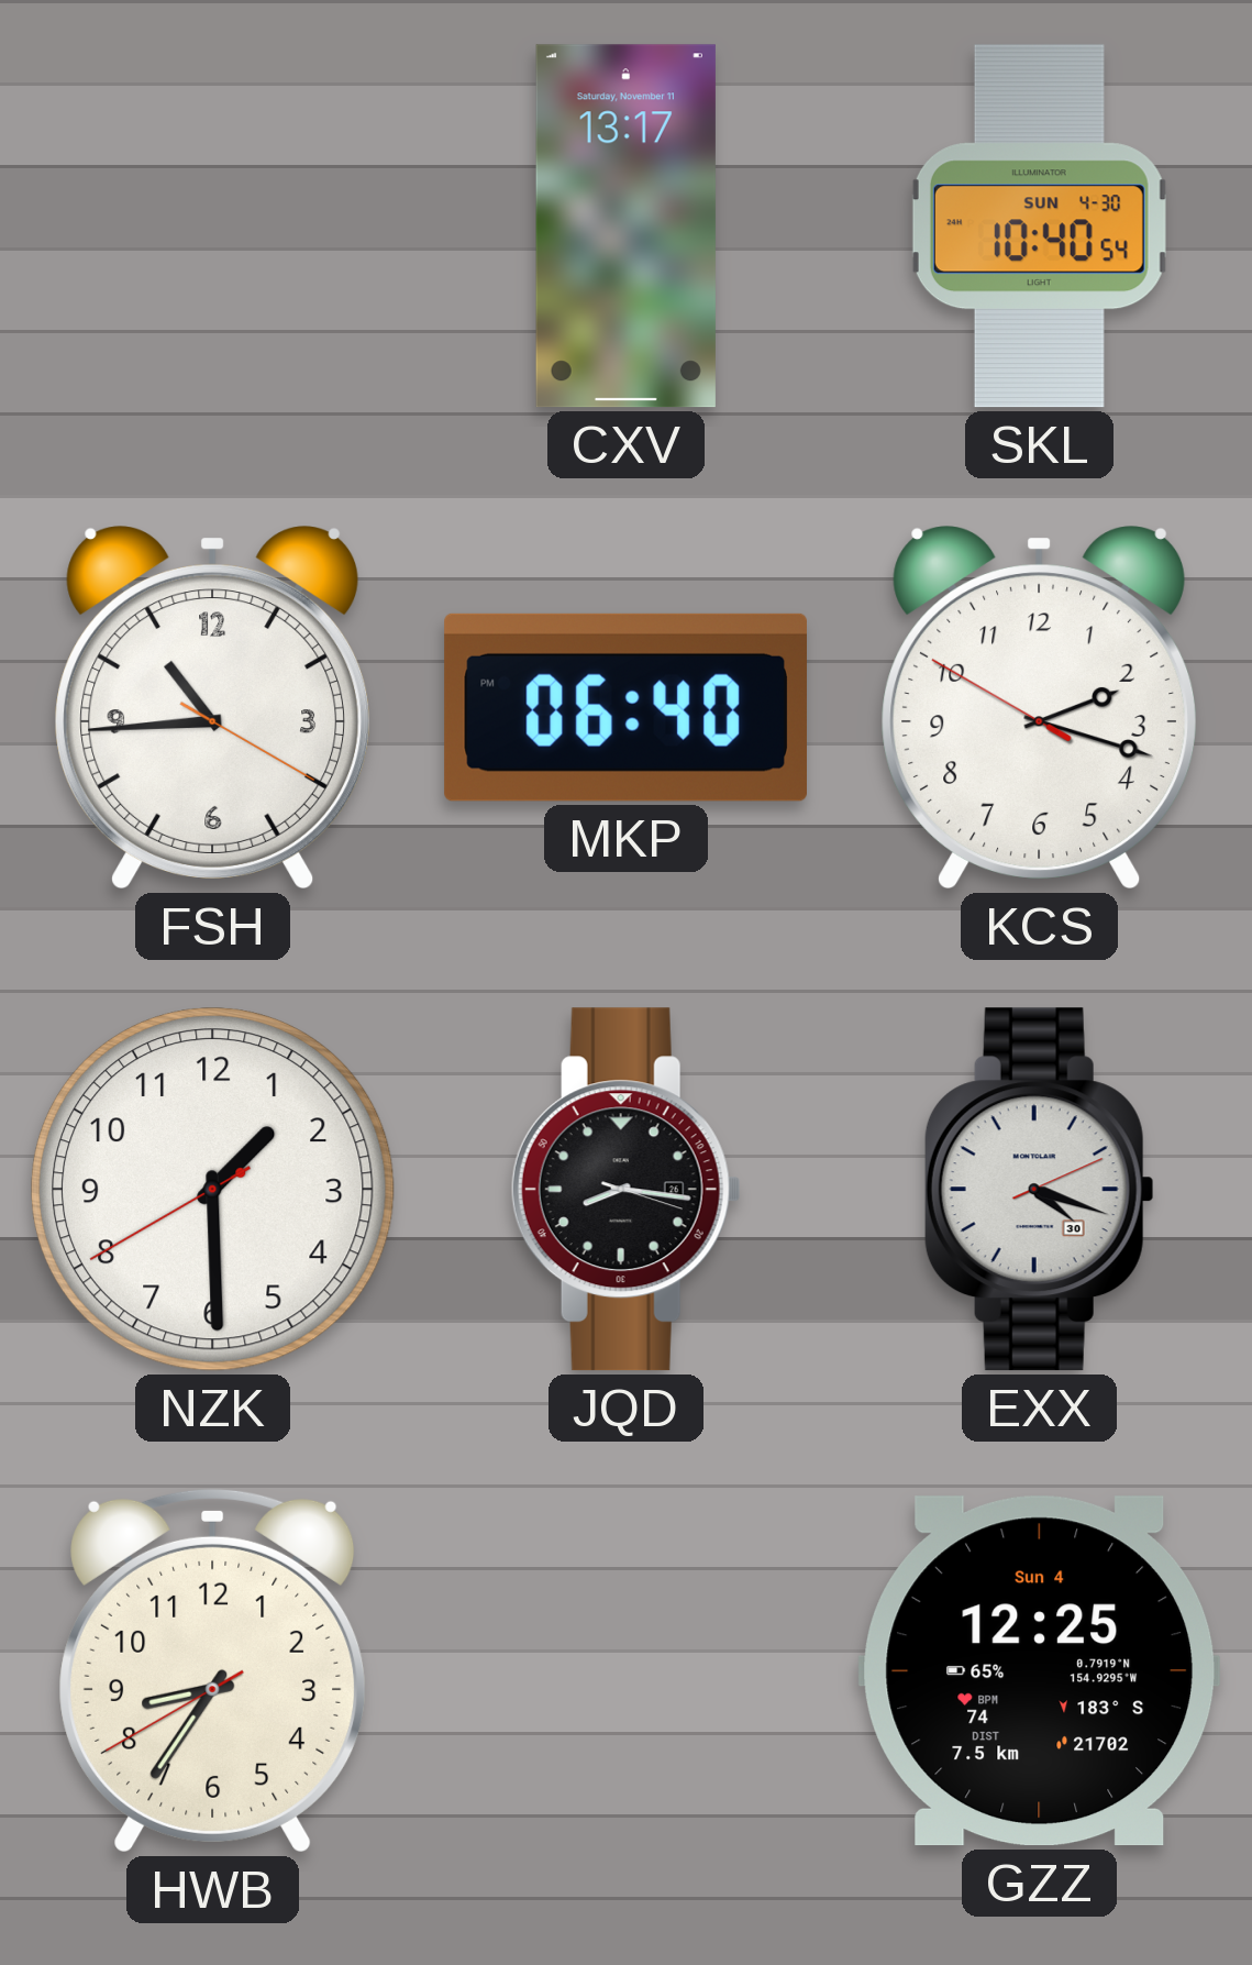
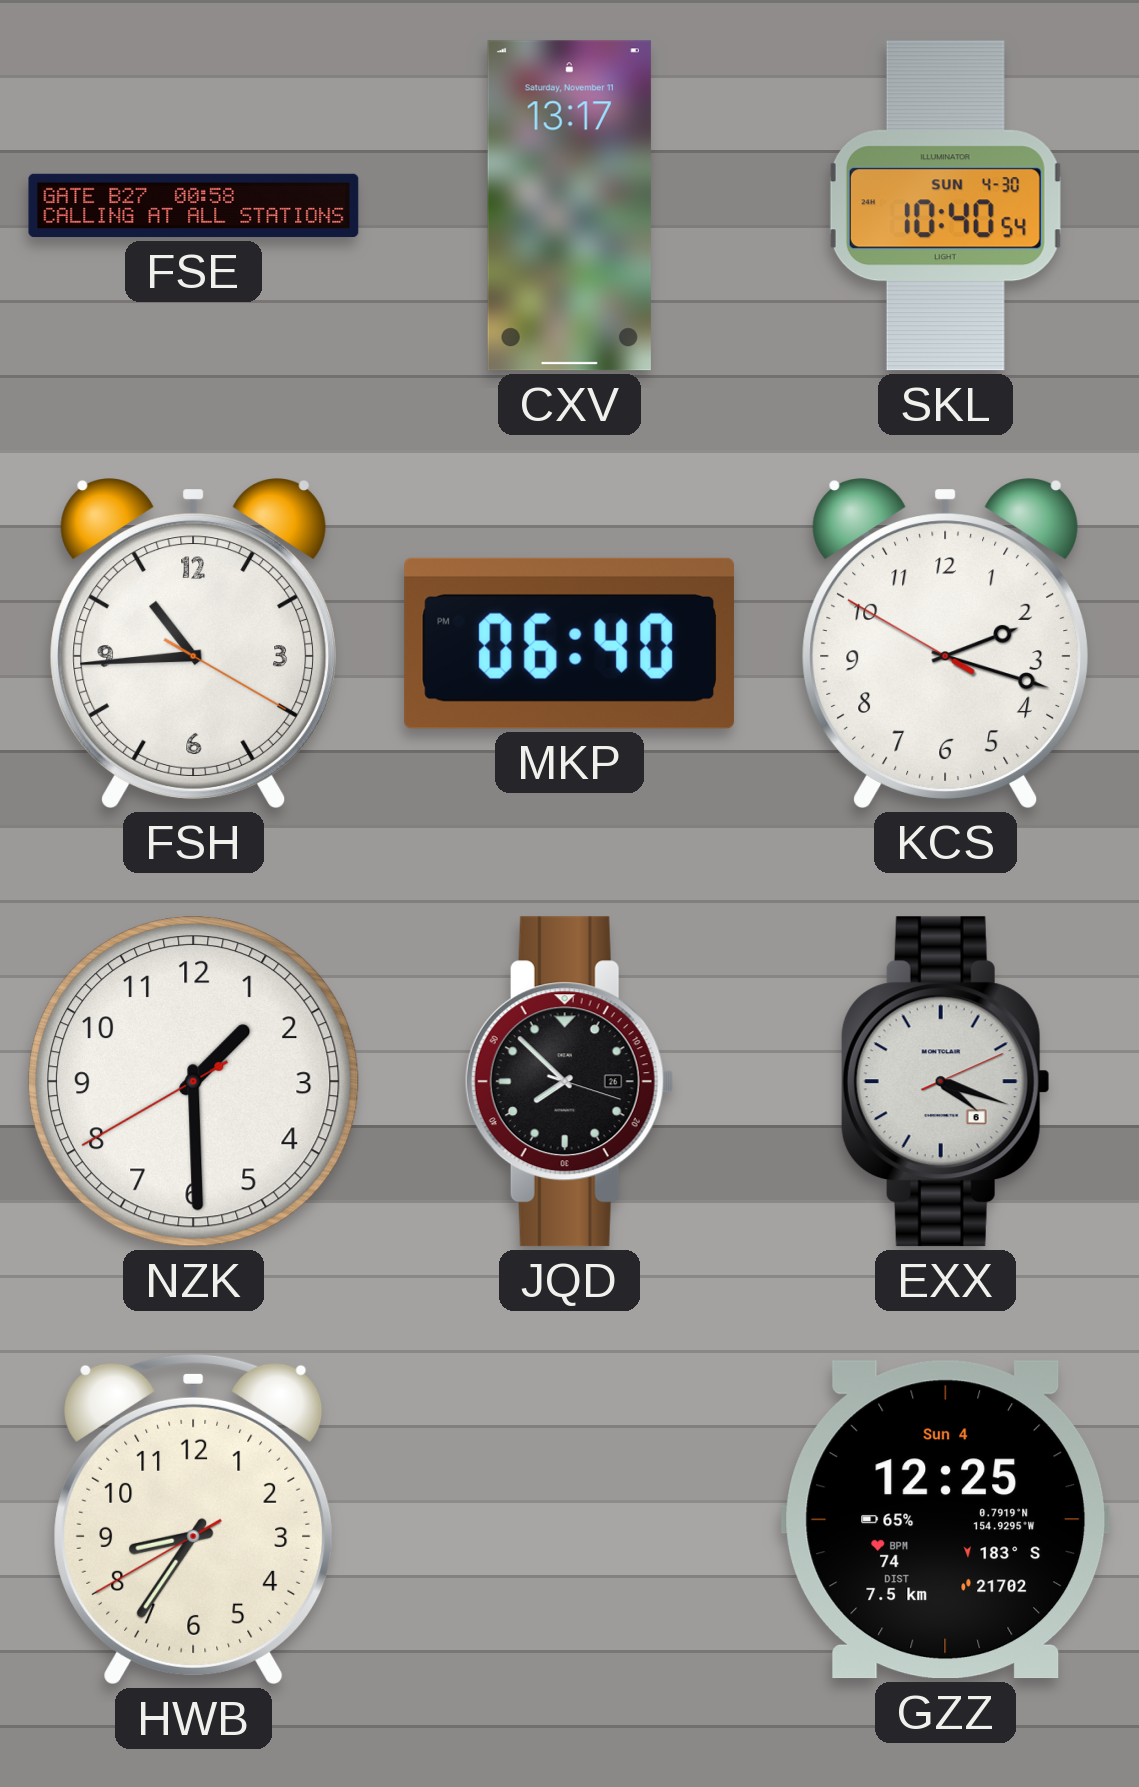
FSE: none -> 00:58
JQD: 8:16 -> 7:52
EXX date: 30 -> 6
